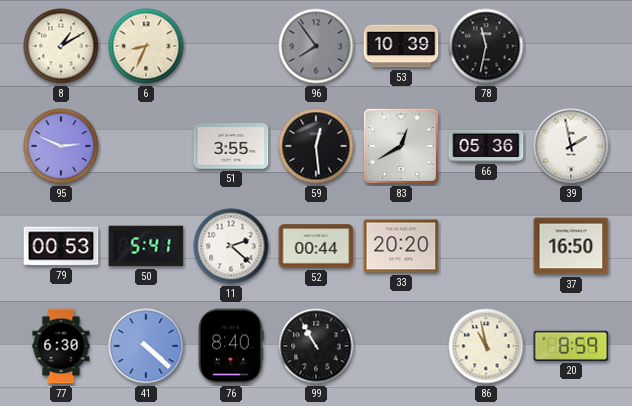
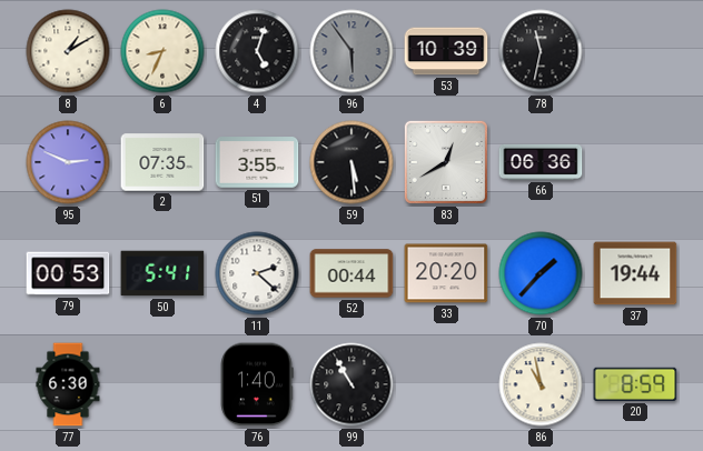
4: none -> 5:03
96: 7:54 -> 5:54
2: none -> 07:35
59: 12:29 -> 5:29
66: 05:36 -> 06:36
39: 1:58 -> none
70: none -> 1:37
37: 16:50 -> 19:44
41: 4:22 -> none
76: 8:40 -> 1:40
